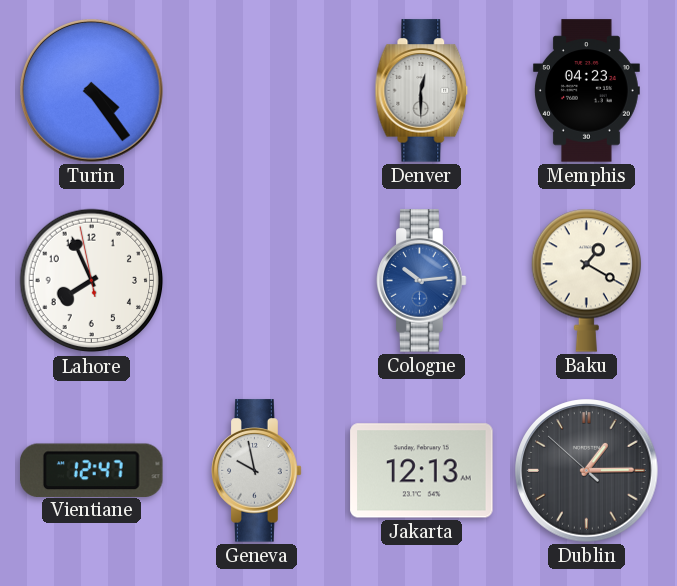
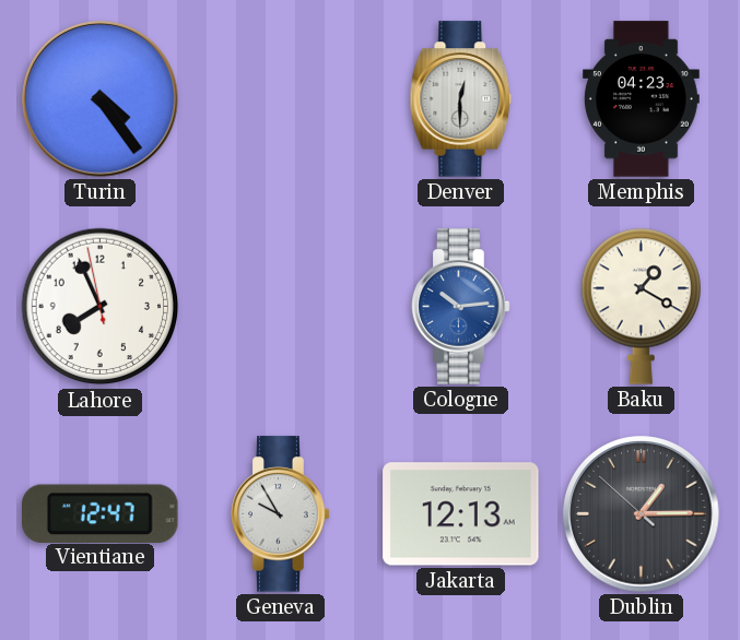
Geneva: 9:58 -> 9:55
